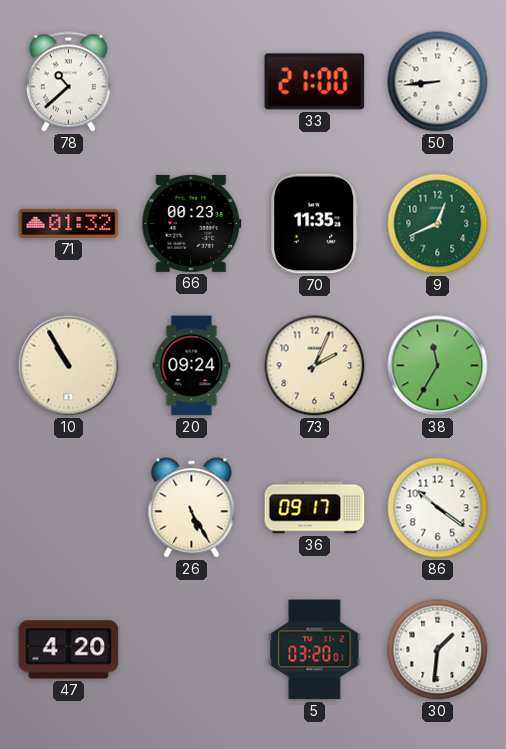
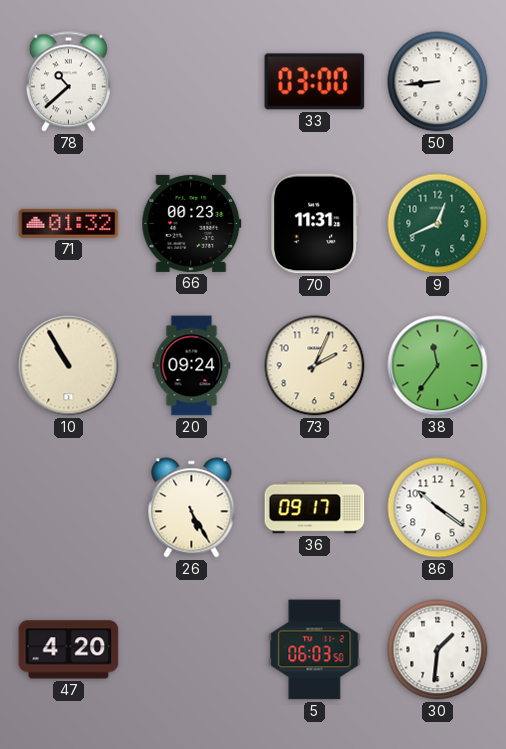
33: 21:00 -> 03:00
70: 11:35 -> 11:31
38: 11:35 -> 11:36
5: 03:20 -> 06:03
